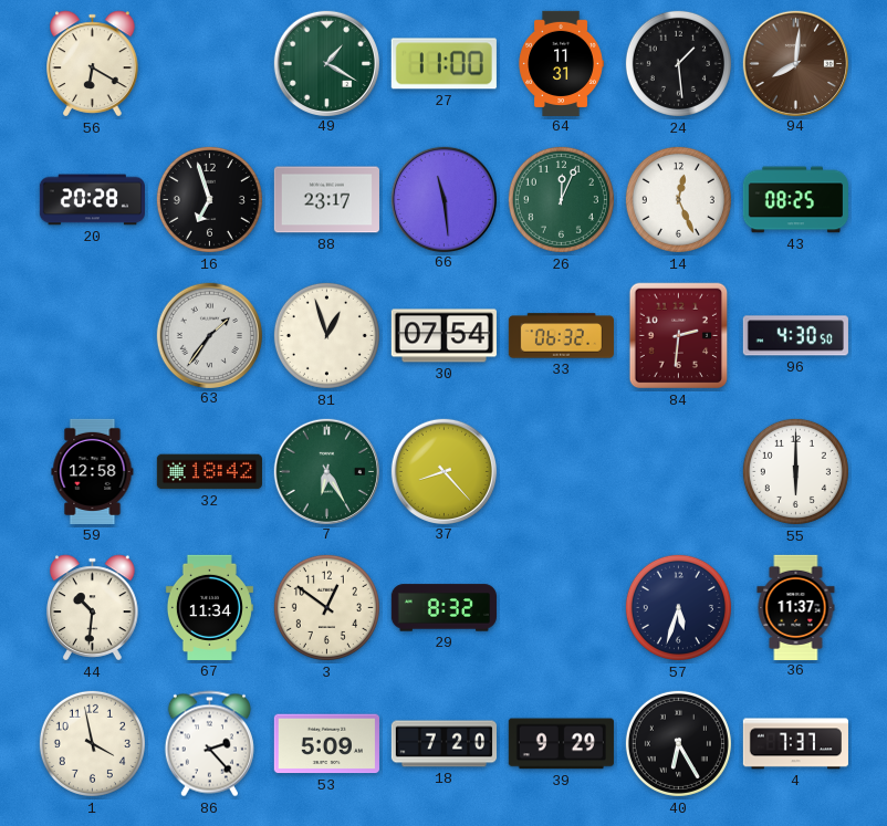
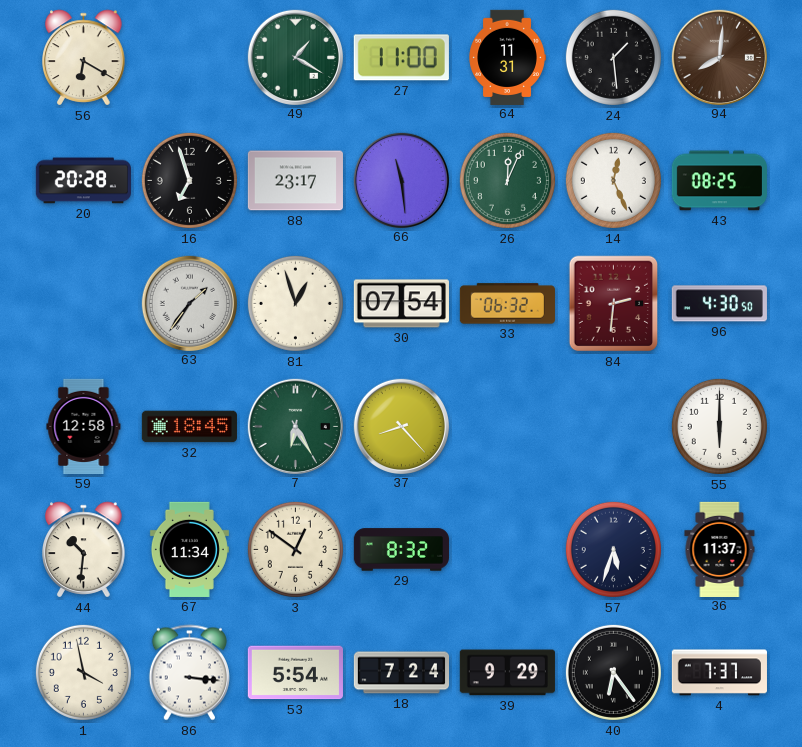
32: 18:42 -> 18:45
86: 2:23 -> 3:16
53: 5:09 -> 5:54
18: 7:20 -> 7:24
40: 6:25 -> 6:24
